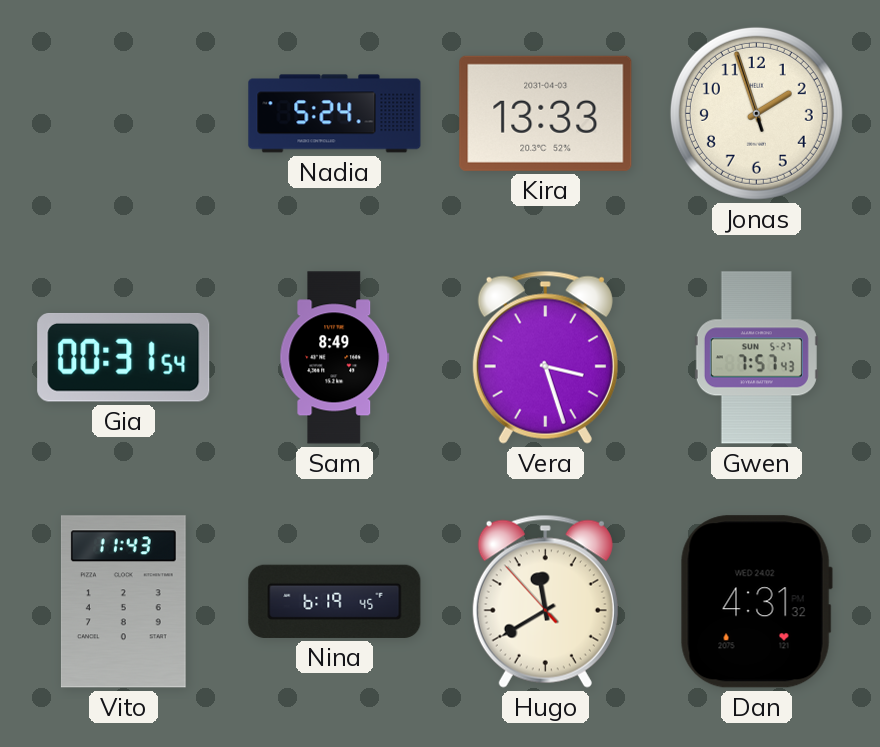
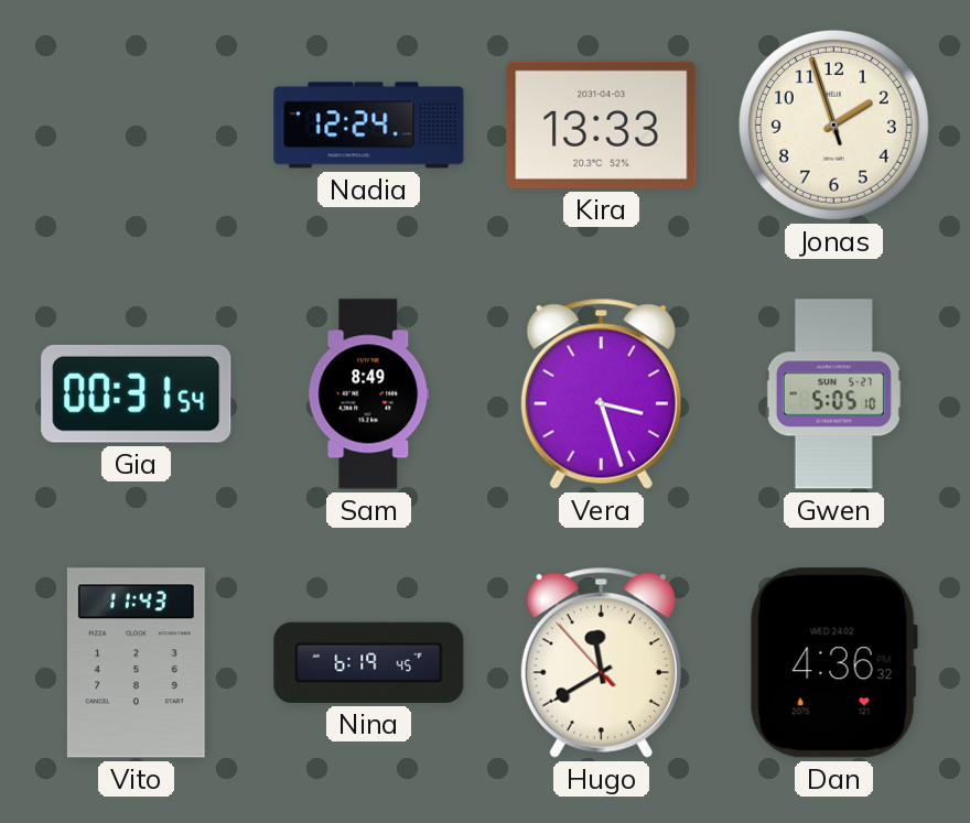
Nadia: 5:24 -> 12:24
Gwen: 7:57 -> 5:05
Dan: 4:31 -> 4:36
